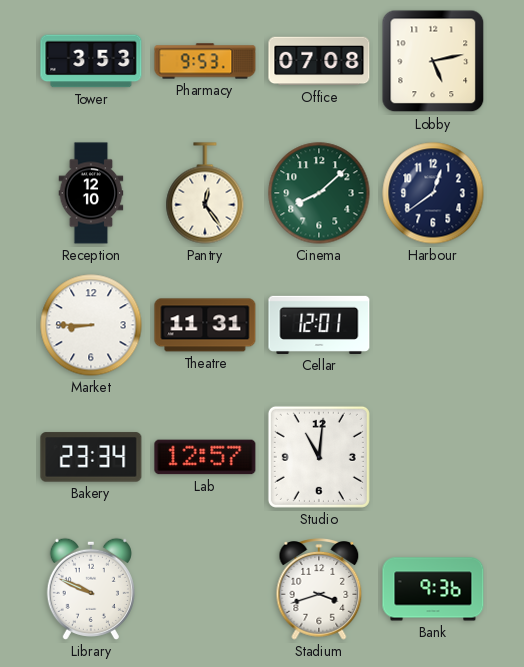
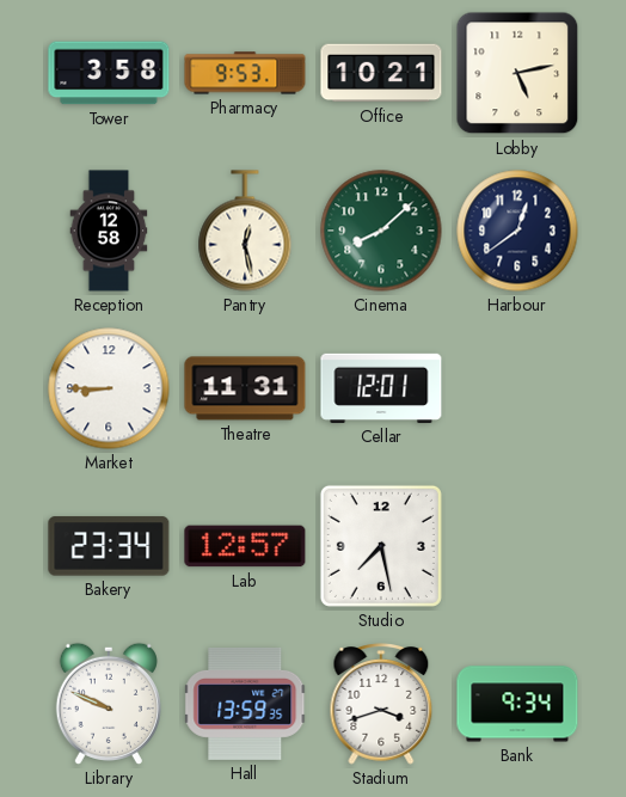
Tower: 3:53 -> 3:58
Office: 07:08 -> 10:21
Reception: 12:10 -> 12:58
Pantry: 12:24 -> 12:28
Studio: 11:01 -> 7:28
Hall: none -> 13:59
Bank: 9:36 -> 9:34
